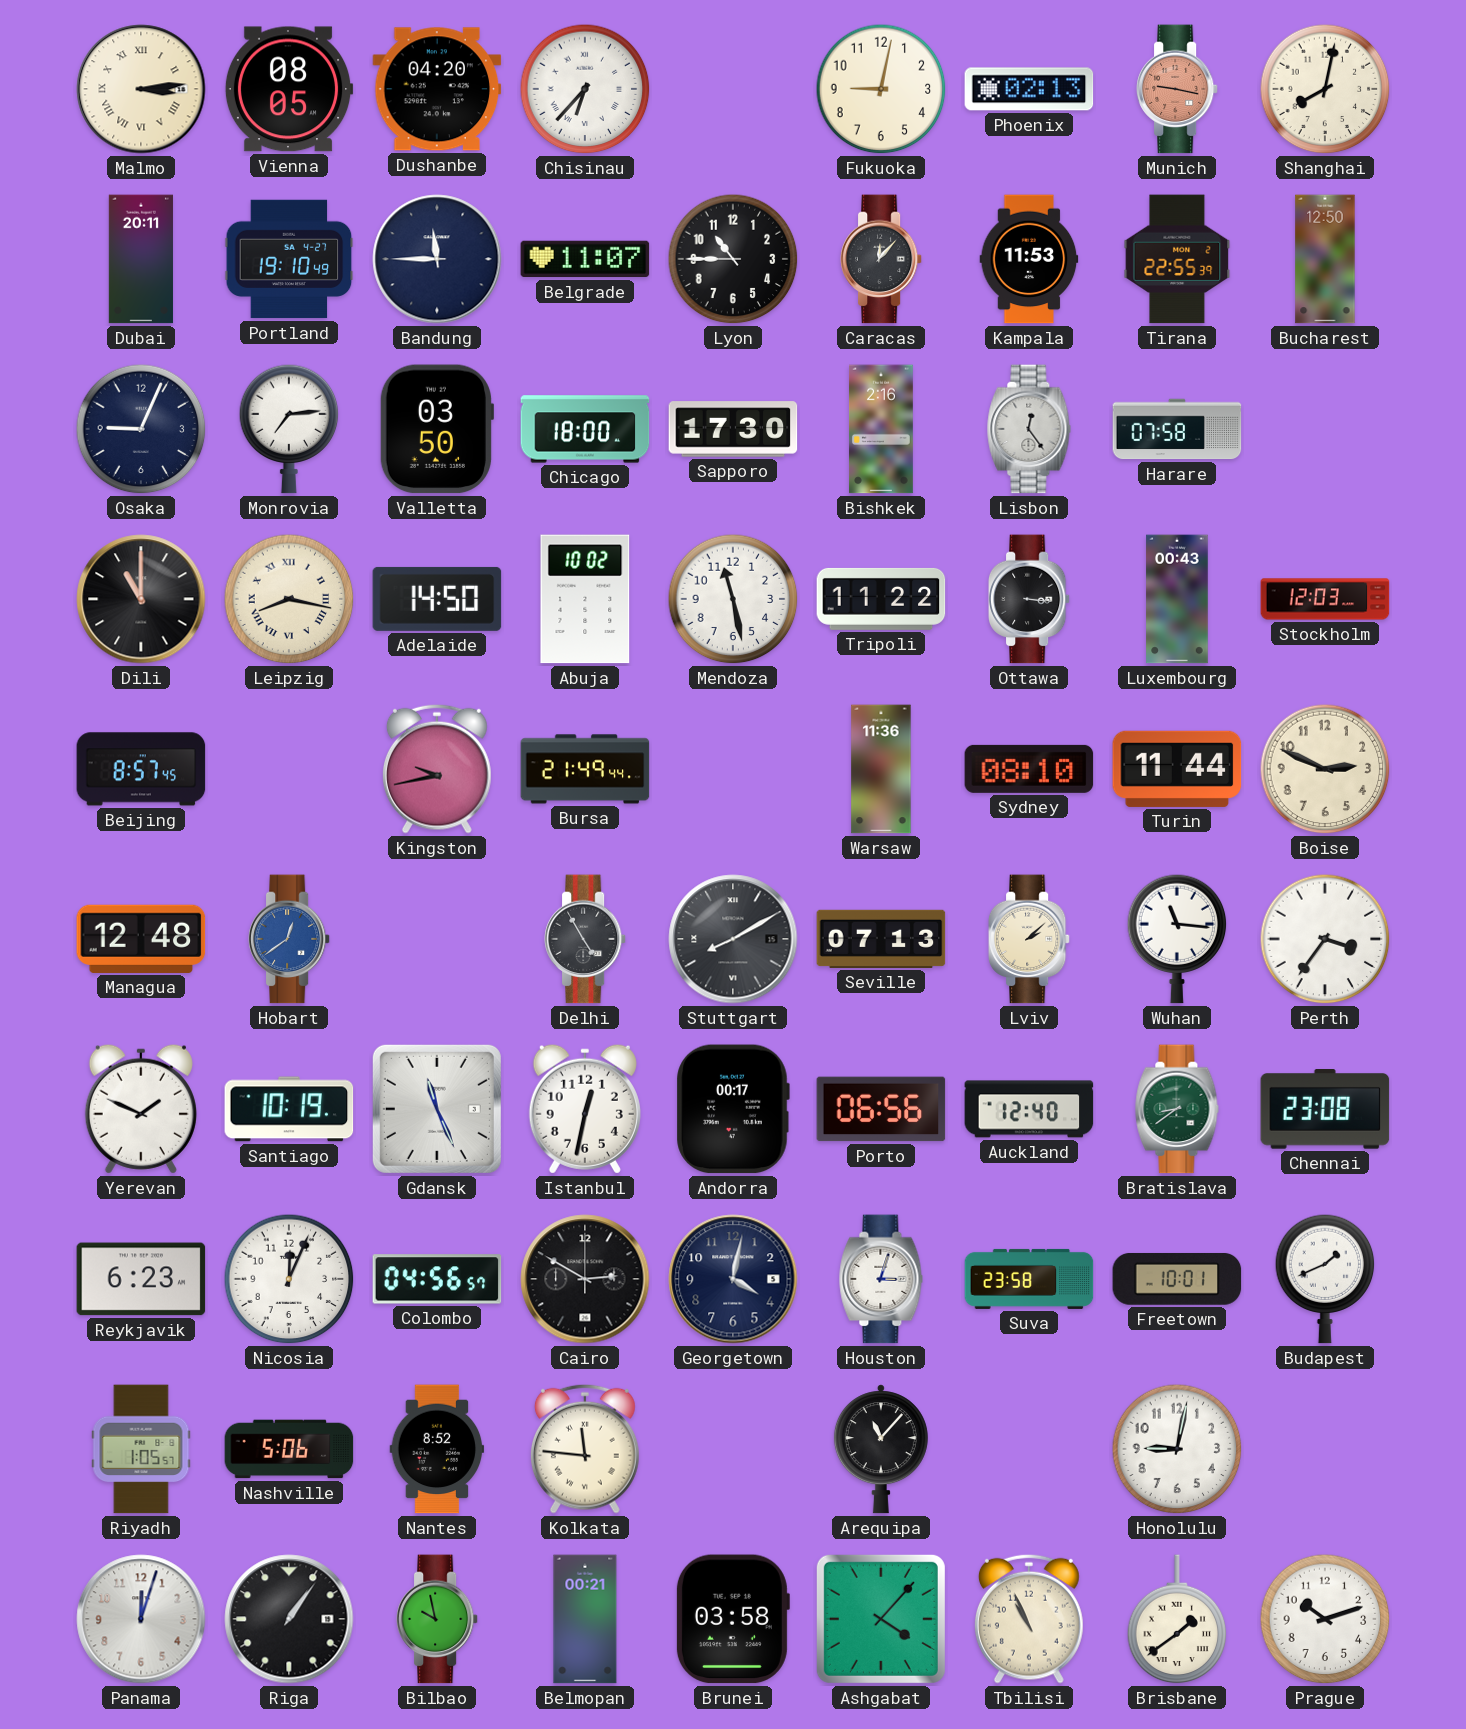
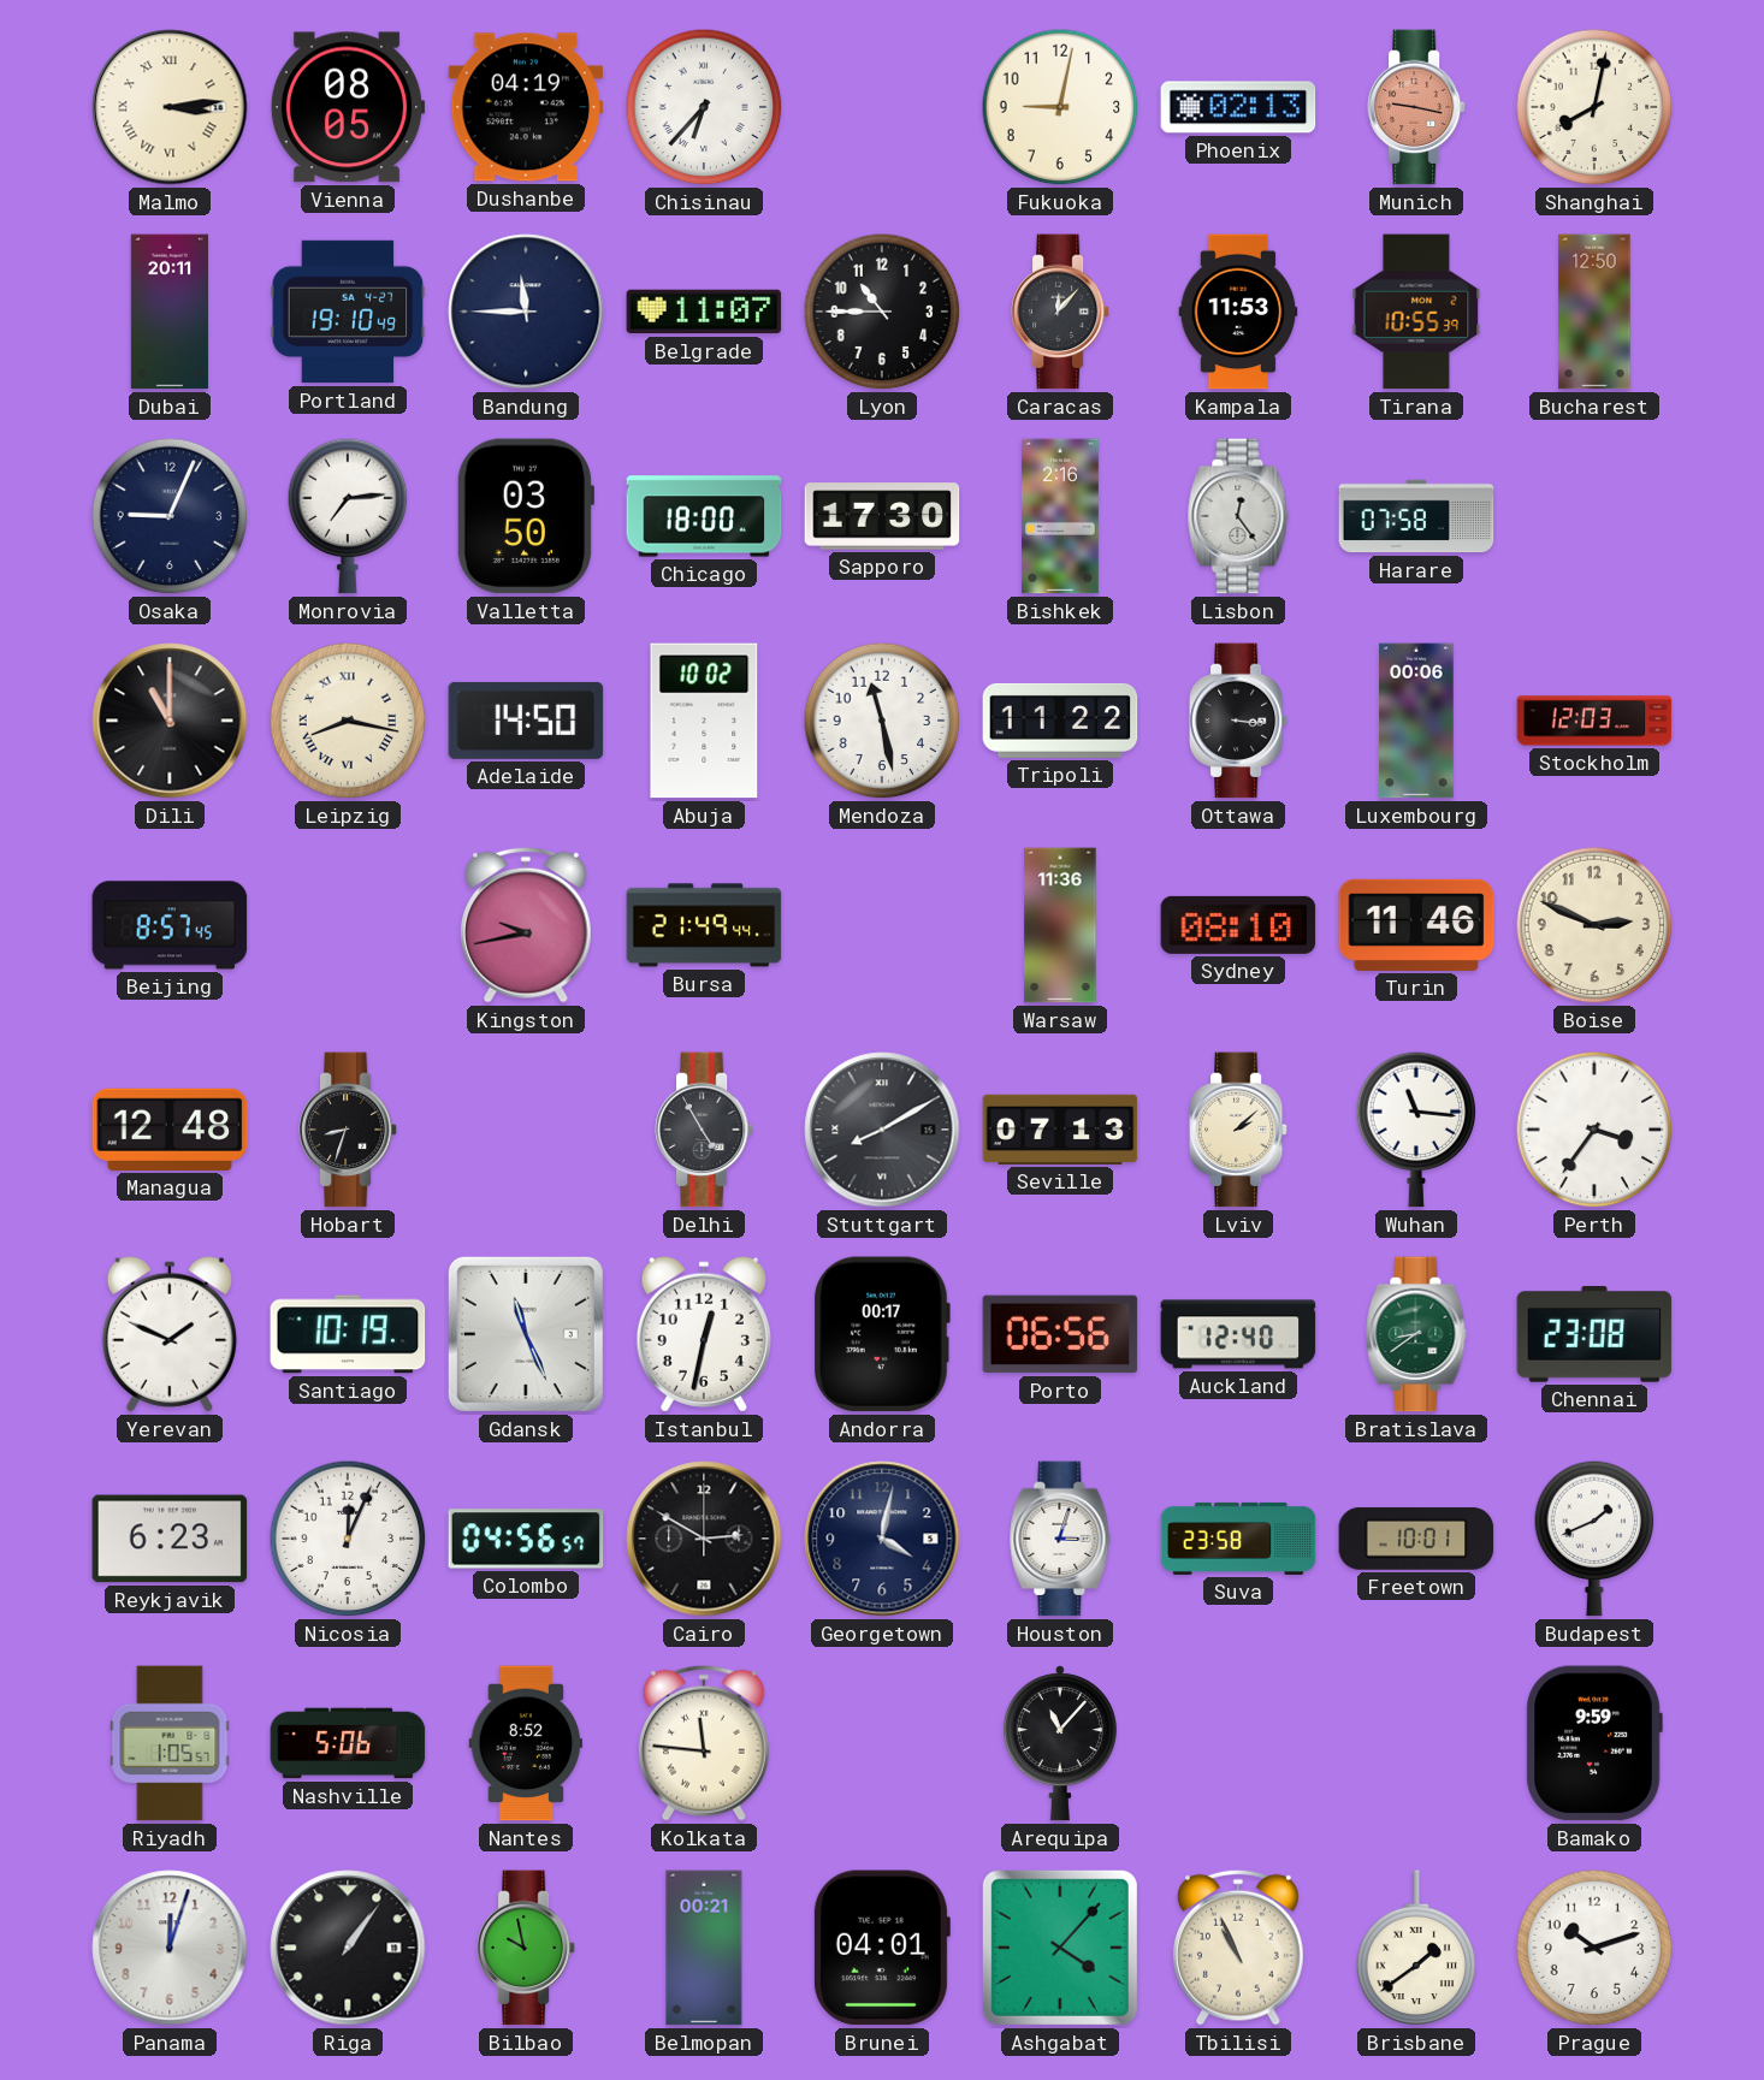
Dushanbe: 04:20 -> 04:19
Tirana: 22:55 -> 10:55
Luxembourg: 00:43 -> 00:06
Turin: 11:44 -> 11:46
Hobart: 12:39 -> 8:33
Hobart dial: blue -> black
Honolulu: 9:02 -> none
Bamako: none -> 9:59
Brunei: 03:58 -> 04:01
